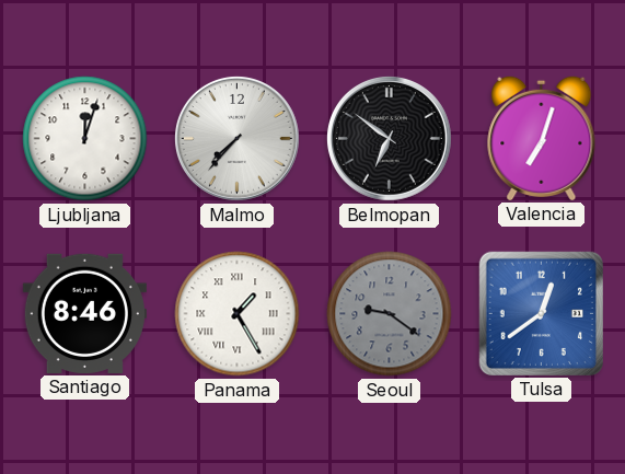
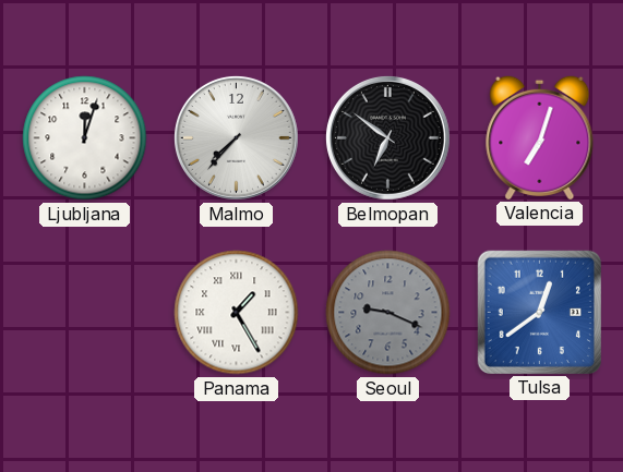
Santiago: 8:46 -> none
Seoul: 9:21 -> 9:19
